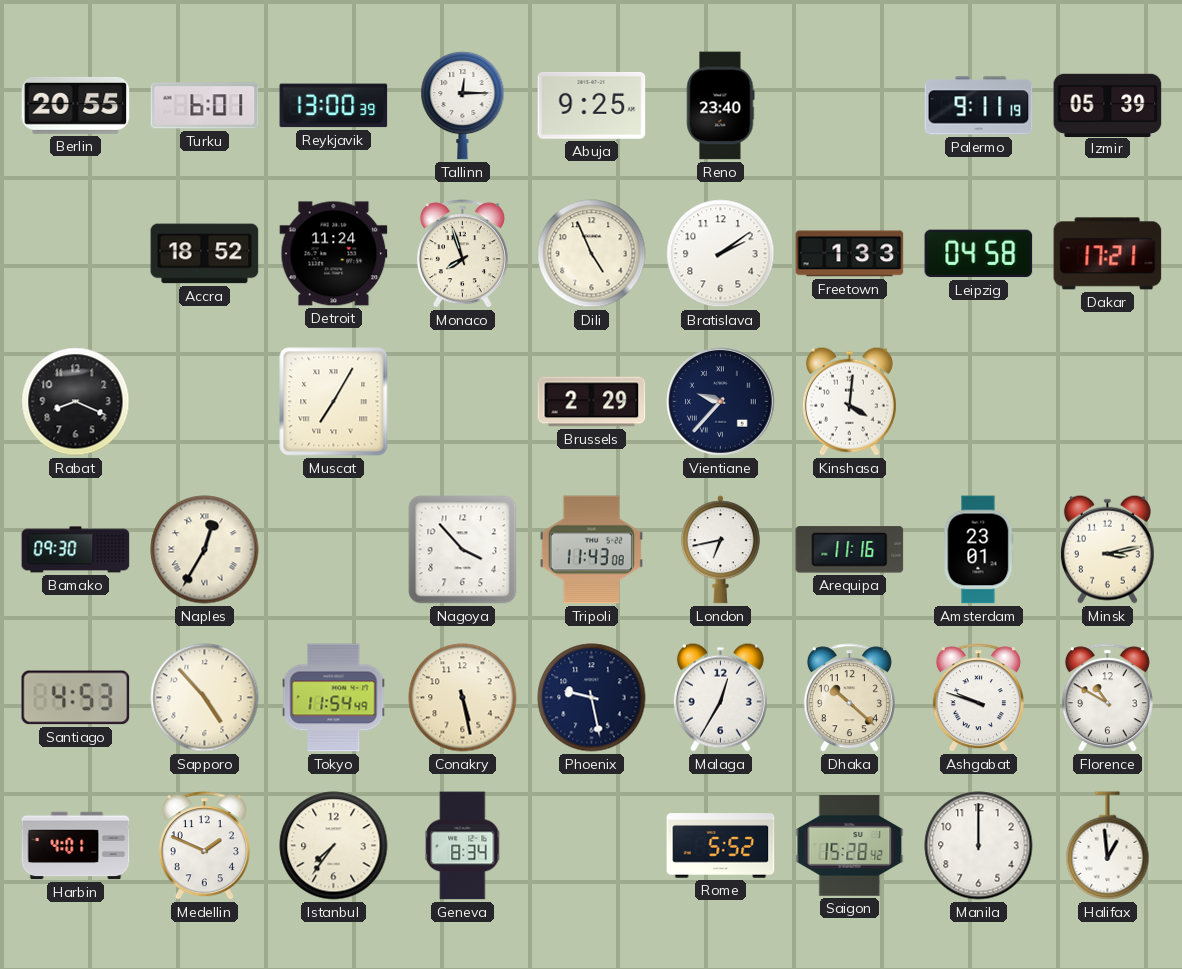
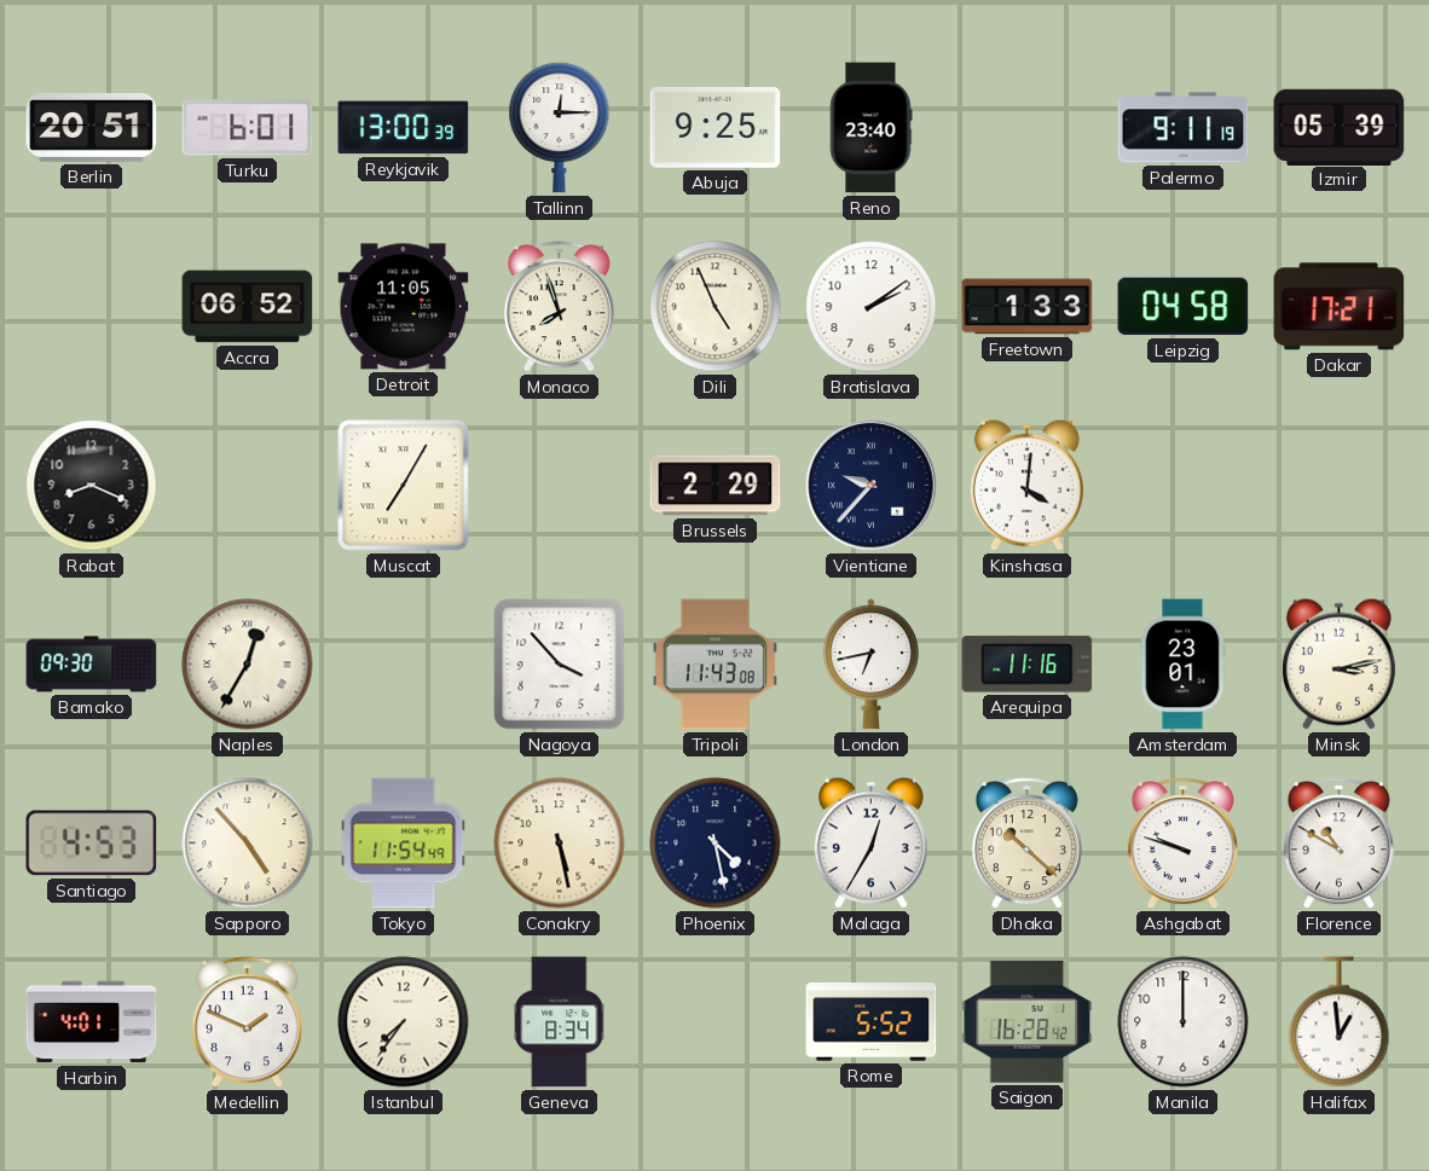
Berlin: 20:55 -> 20:51
Accra: 18:52 -> 06:52
Detroit: 11:24 -> 11:05
Phoenix: 9:28 -> 4:28
Saigon: 15:28 -> 16:28
